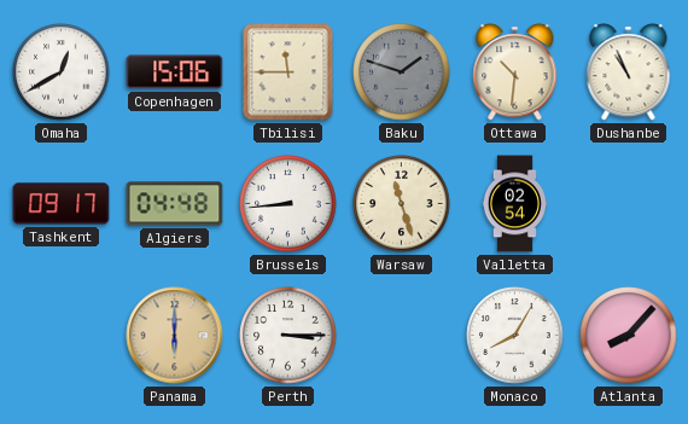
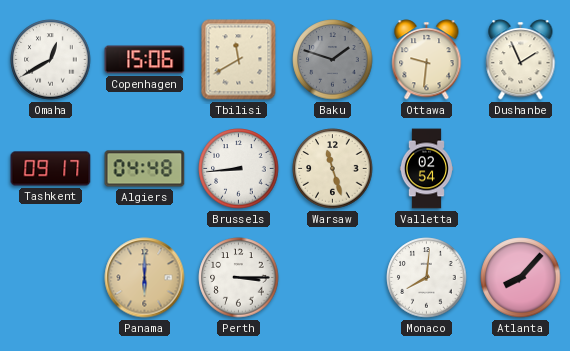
Tbilisi: 11:45 -> 11:40
Ottawa: 10:31 -> 9:31
Dushanbe: 10:56 -> 1:56
Monaco: 8:05 -> 8:01
